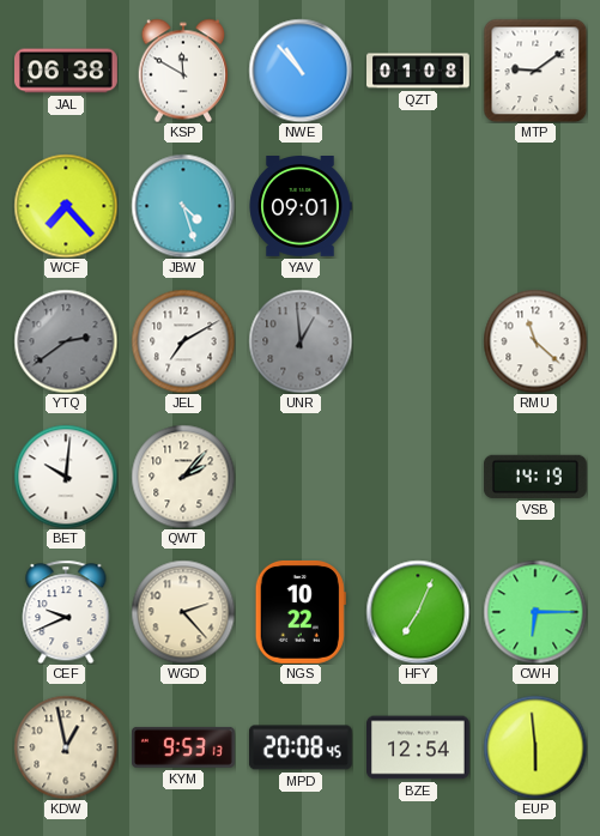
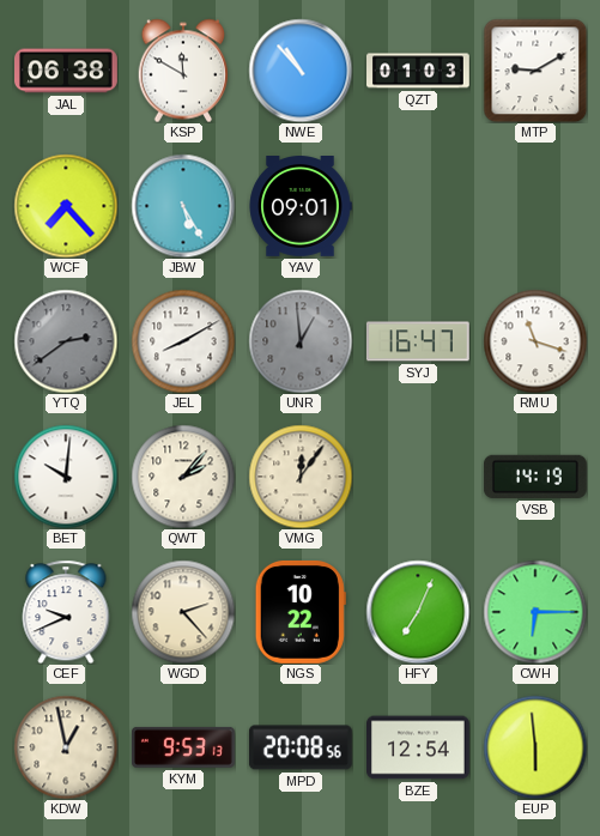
QZT: 01:08 -> 01:03
MTP: 9:09 -> 9:10
JBW: 4:27 -> 5:25
JEL: 7:10 -> 8:10
SYJ: none -> 16:47
RMU: 11:22 -> 11:18
VMG: none -> 12:06
MPD: 20:08:45 -> 20:08:56
